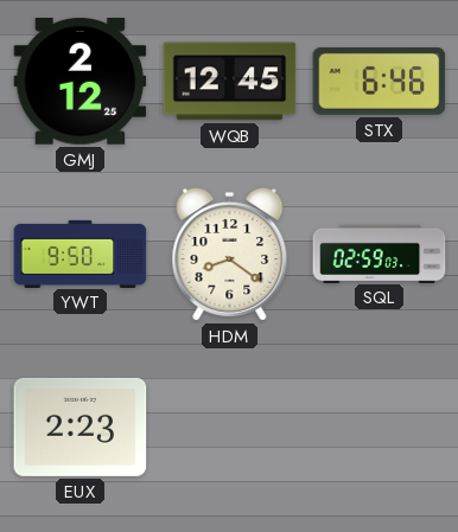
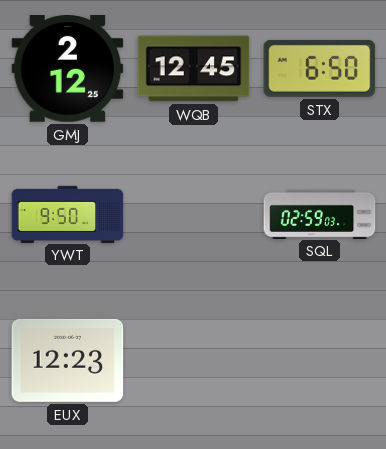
STX: 6:46 -> 6:50
HDM: 8:21 -> none
EUX: 2:23 -> 12:23
